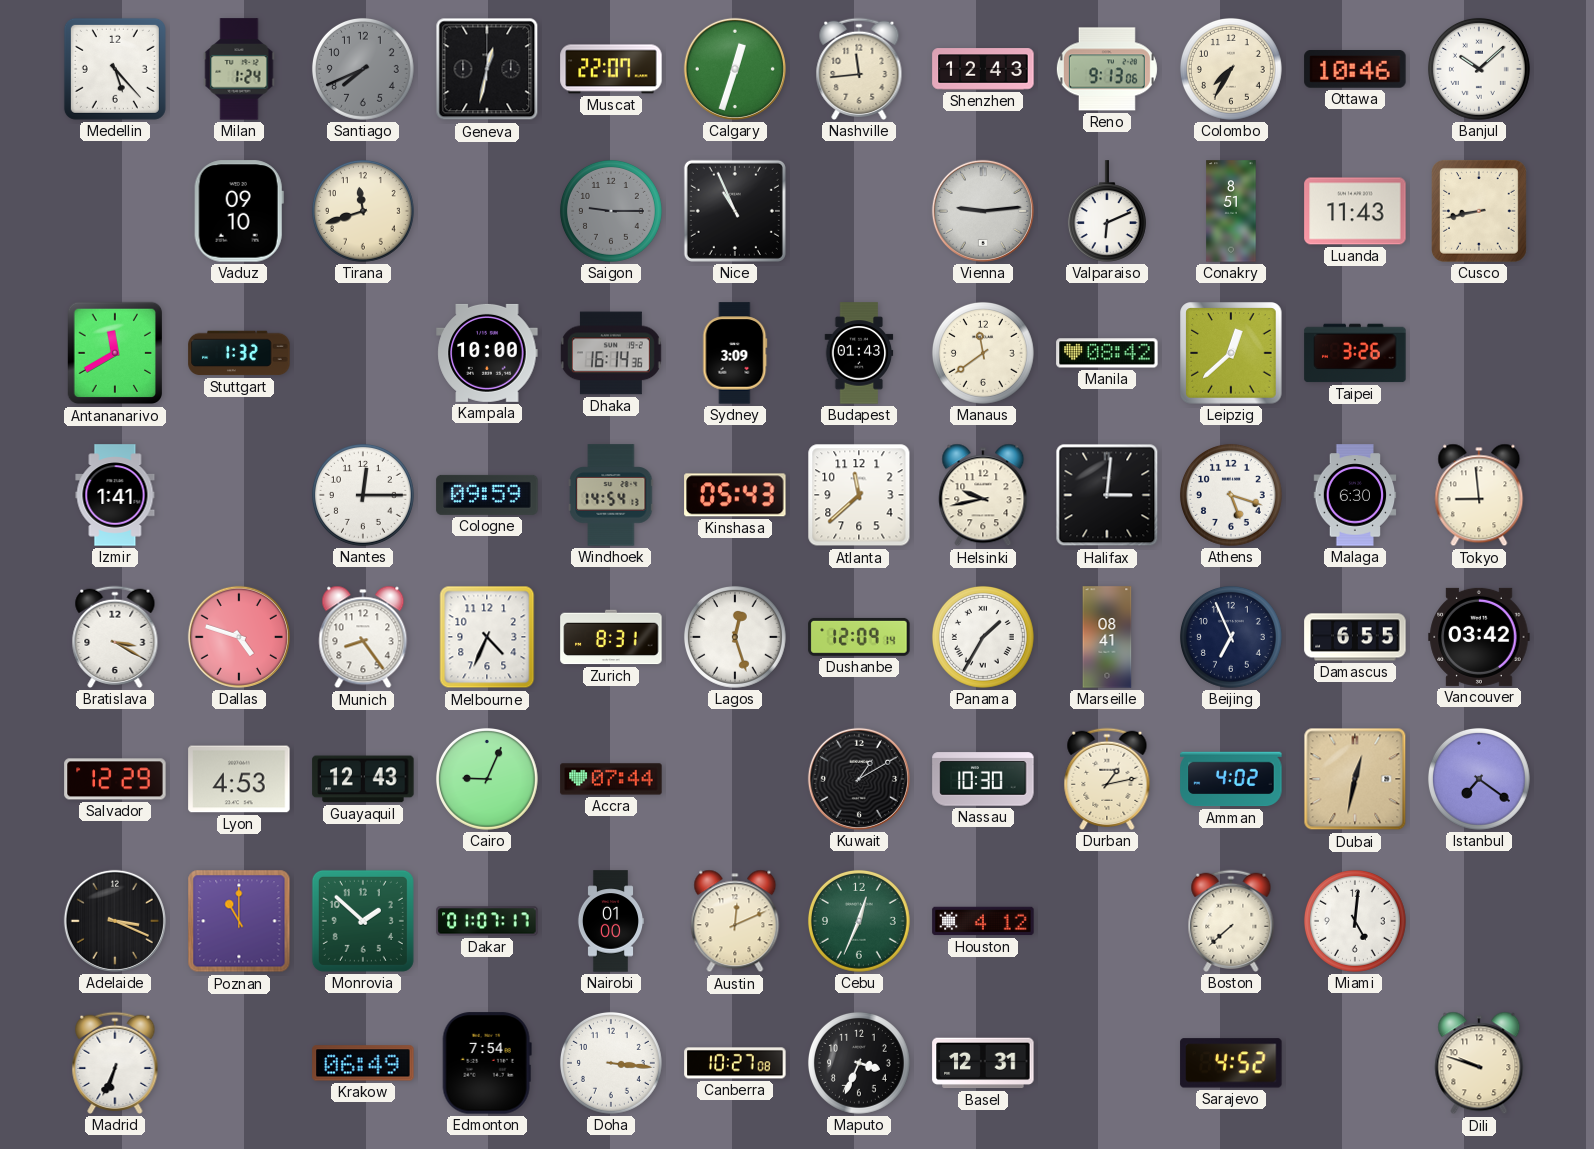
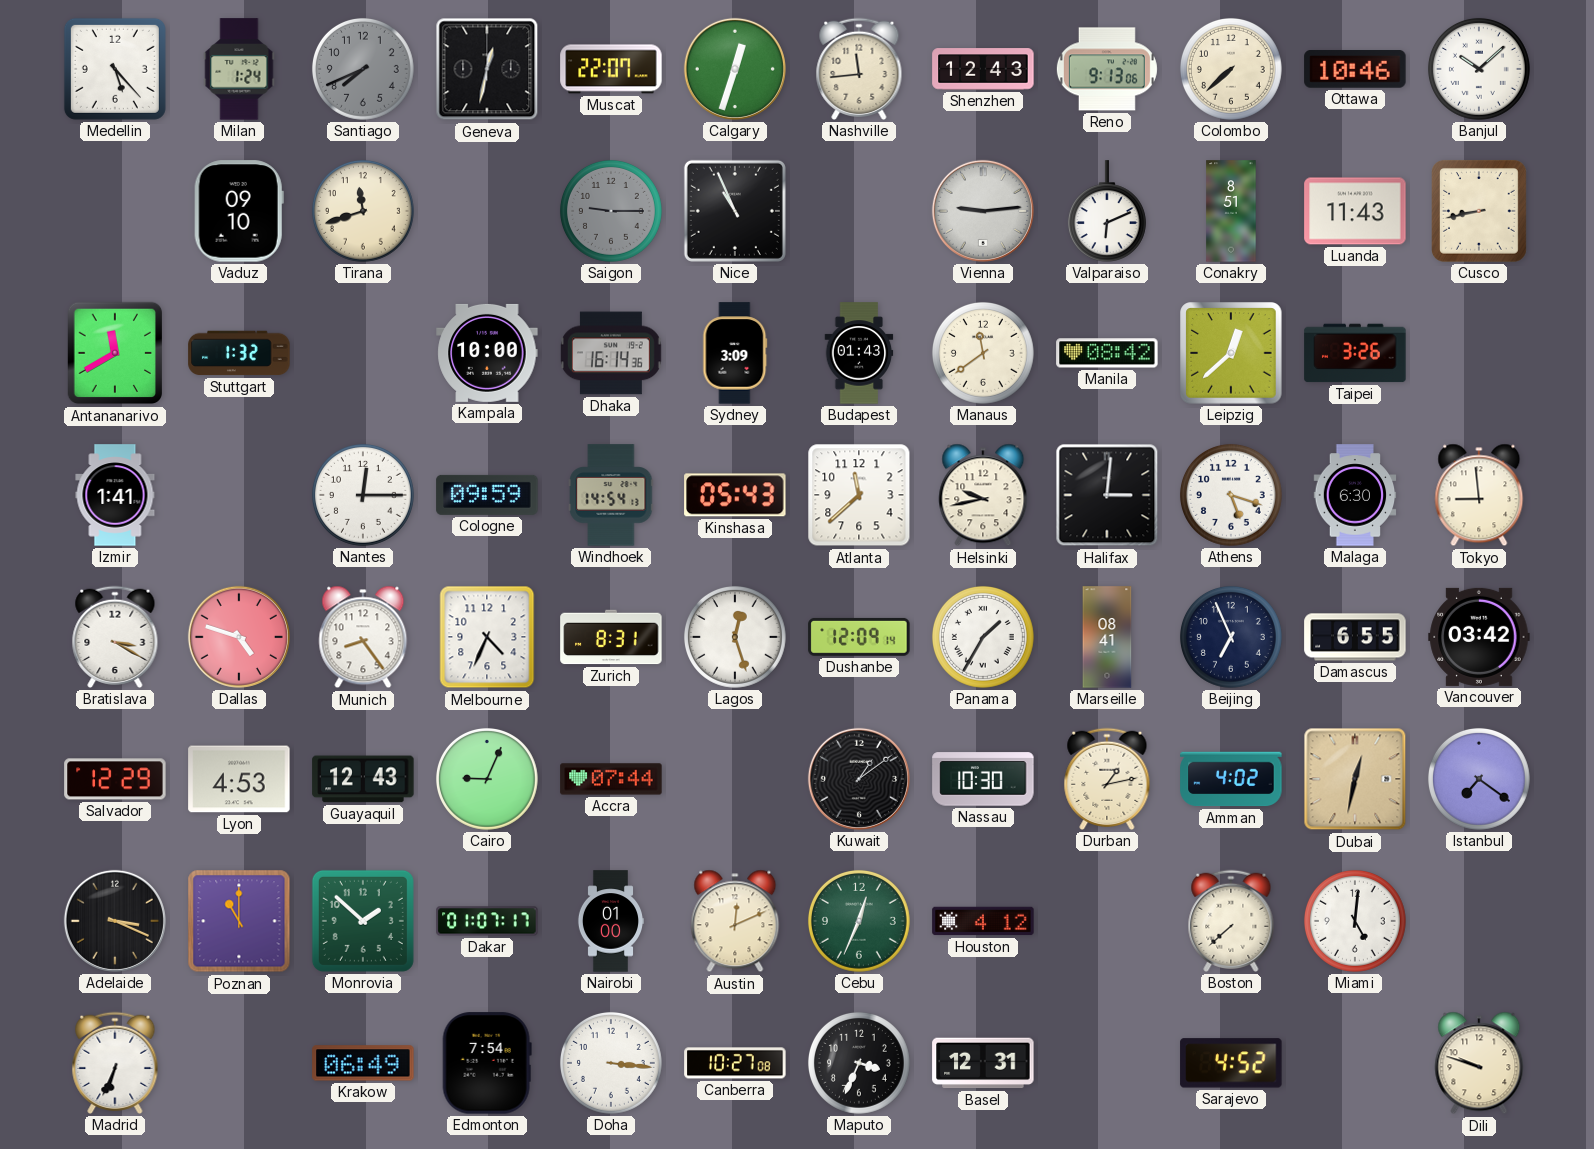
Colombo: 7:35 -> 7:38
Kuwait: 1:10 -> 1:09
